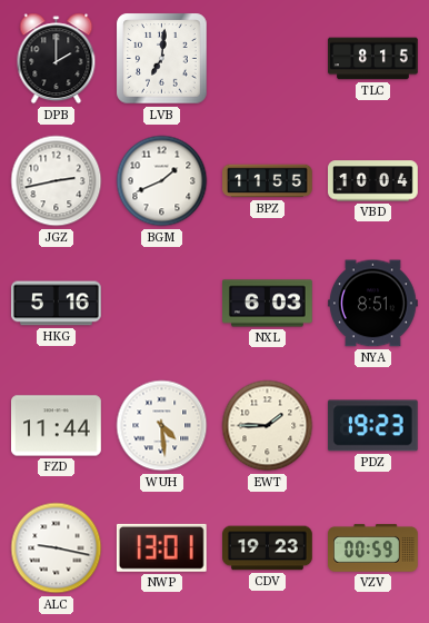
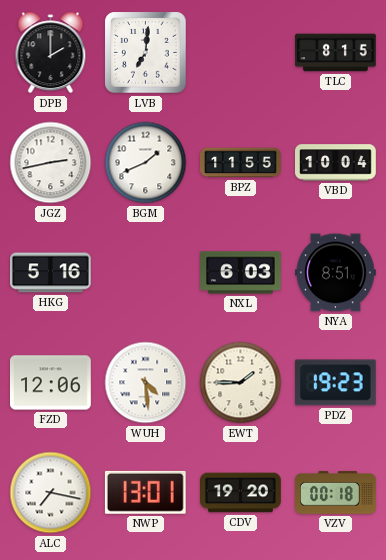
FZD: 11:44 -> 12:06
ALC: 9:17 -> 7:17
CDV: 19:23 -> 19:20
VZV: 00:59 -> 00:18
